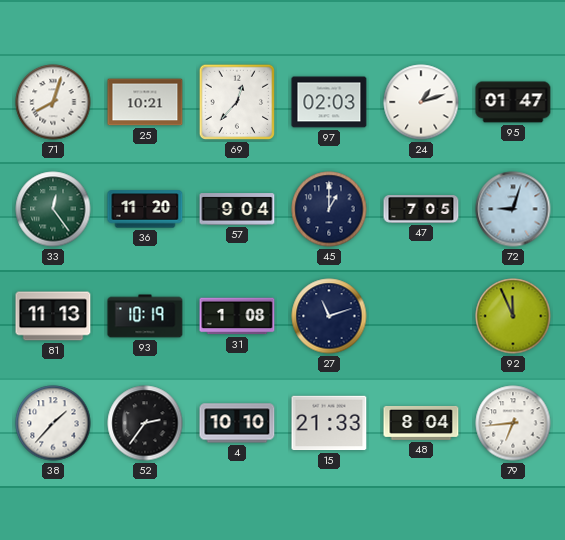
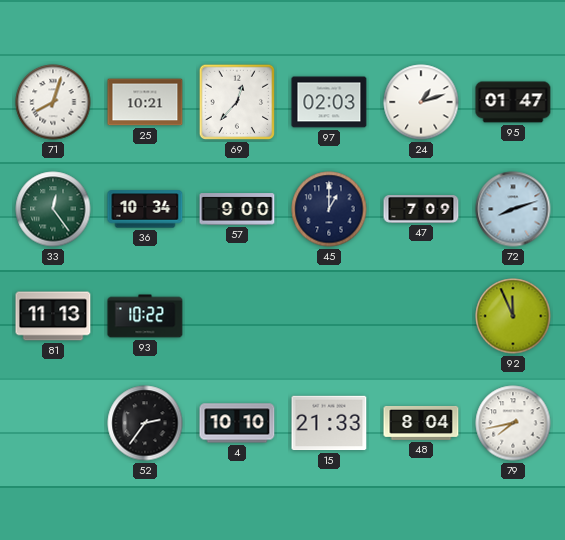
36: 11:20 -> 10:34
57: 9:04 -> 9:00
47: 7:05 -> 7:09
72: 9:03 -> 8:12
93: 10:19 -> 10:22
31: 1:08 -> none
27: 11:12 -> none
38: 1:37 -> none
79: 6:44 -> 7:43
